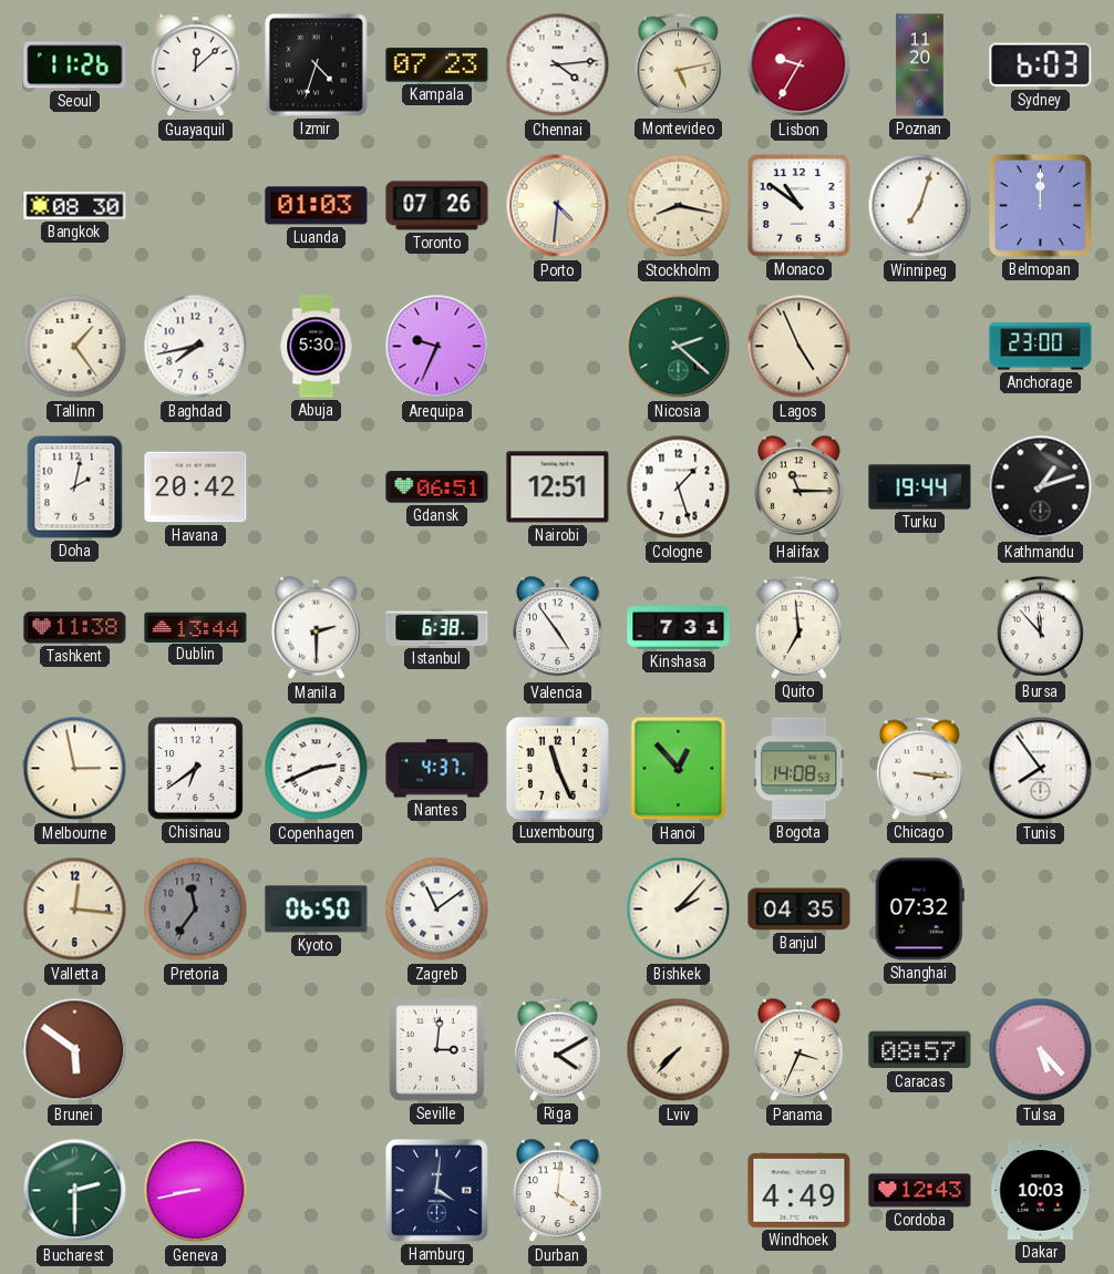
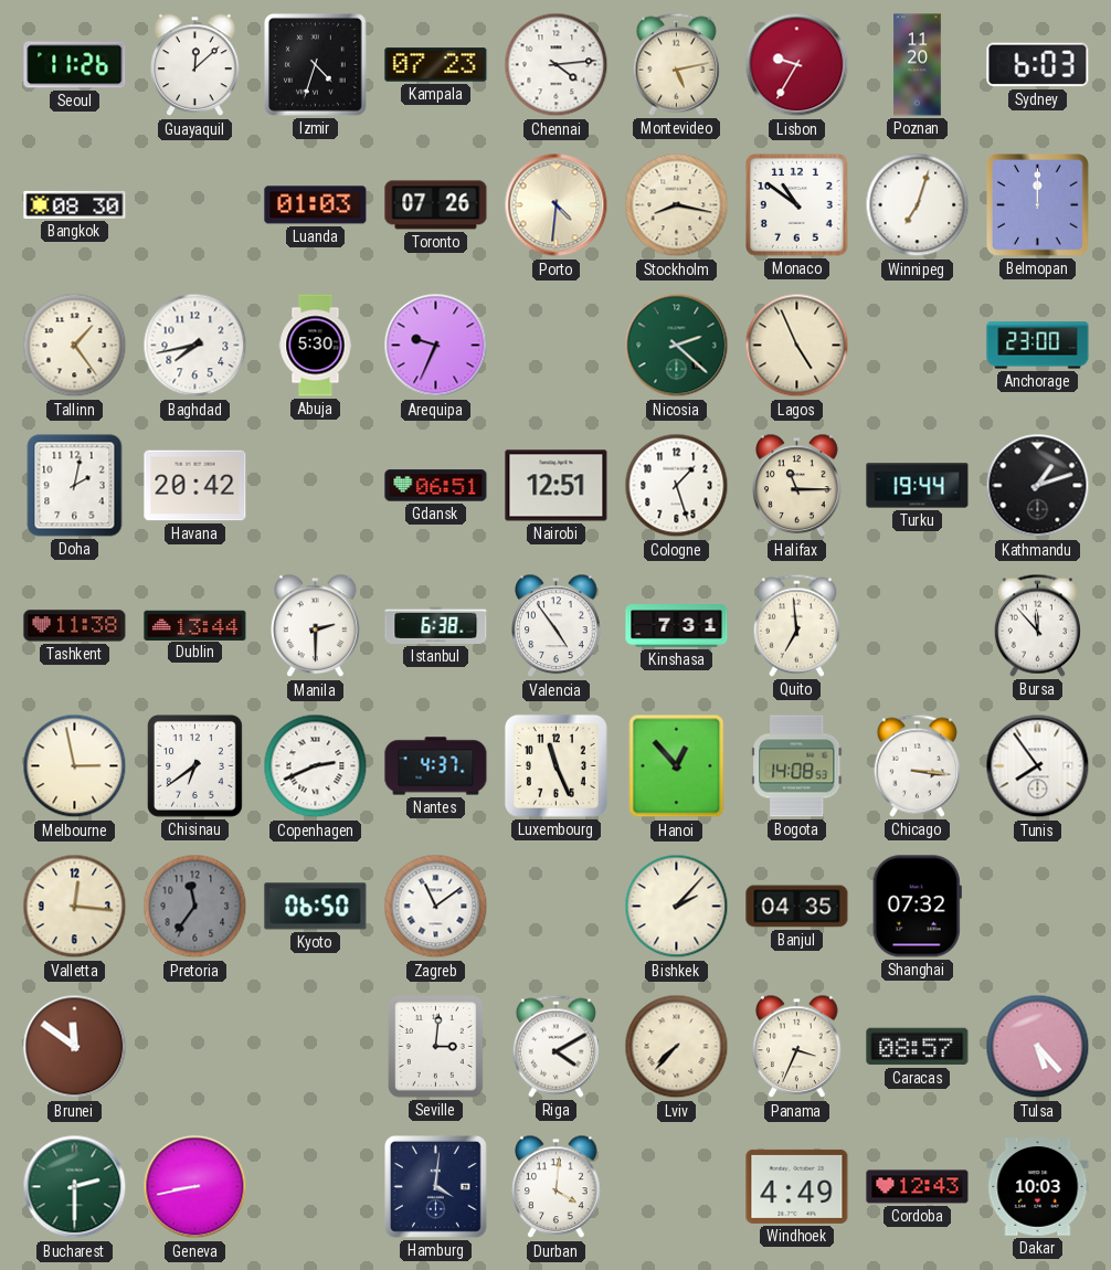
Brunei: 5:51 -> 11:51
